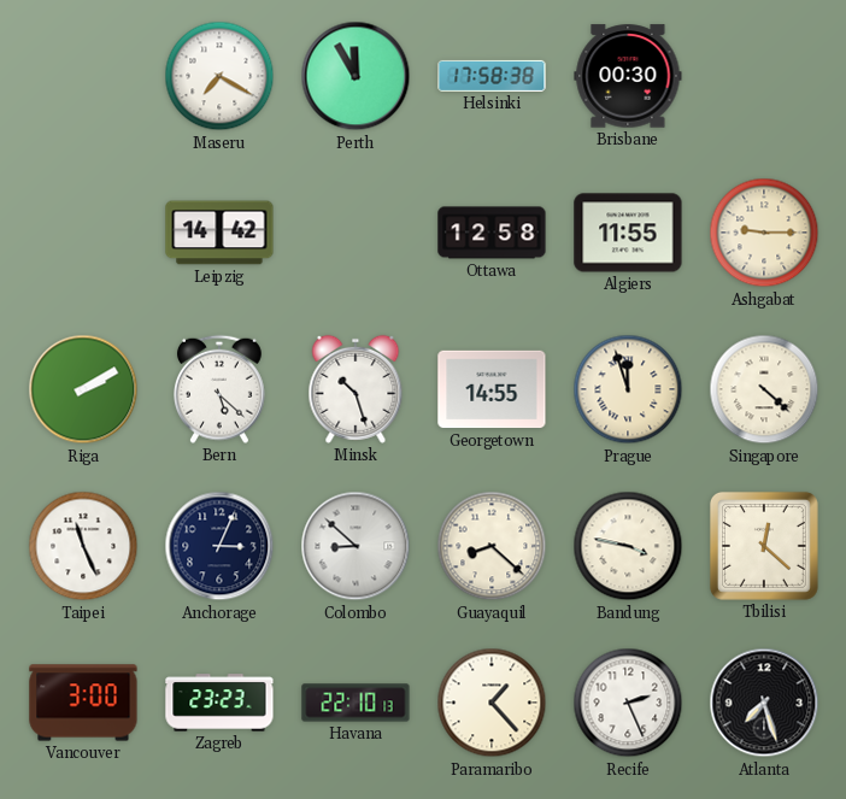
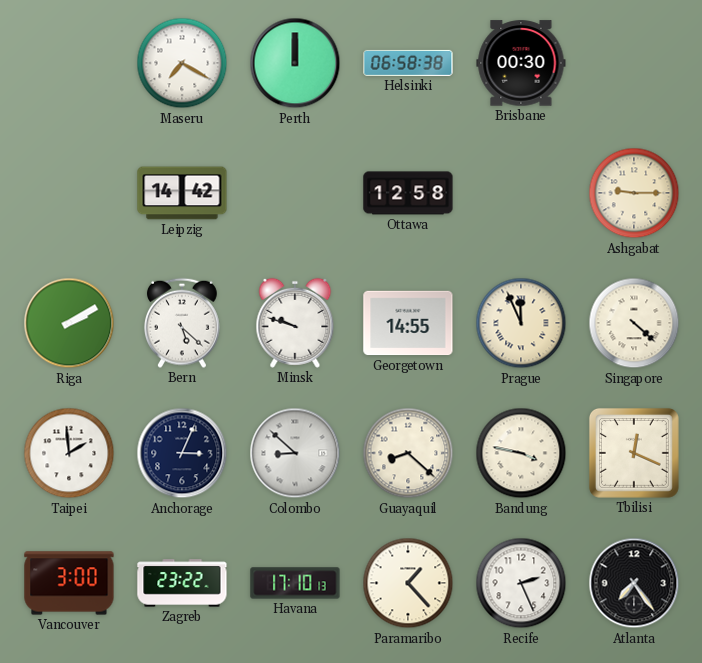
Perth: 11:55 -> 12:00
Helsinki: 17:58 -> 06:58
Algiers: 11:55 -> none
Minsk: 10:27 -> 9:48
Prague: 11:57 -> 11:56
Taipei: 11:26 -> 1:59
Tbilisi: 12:22 -> 12:19
Zagreb: 23:23 -> 23:22
Havana: 22:10 -> 17:10
Atlanta: 7:27 -> 7:24
